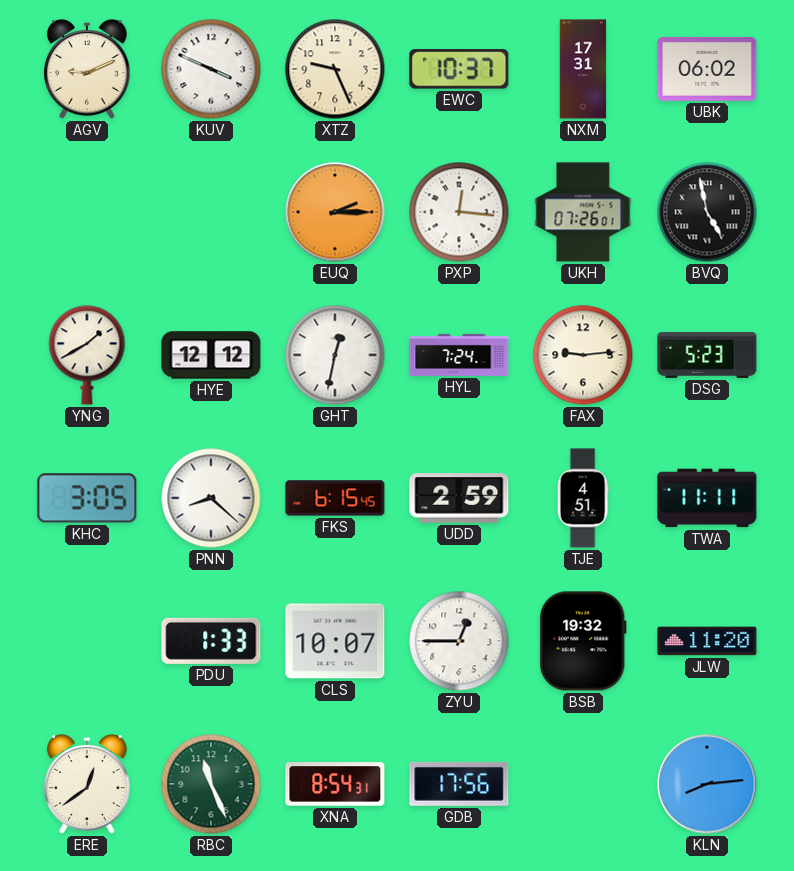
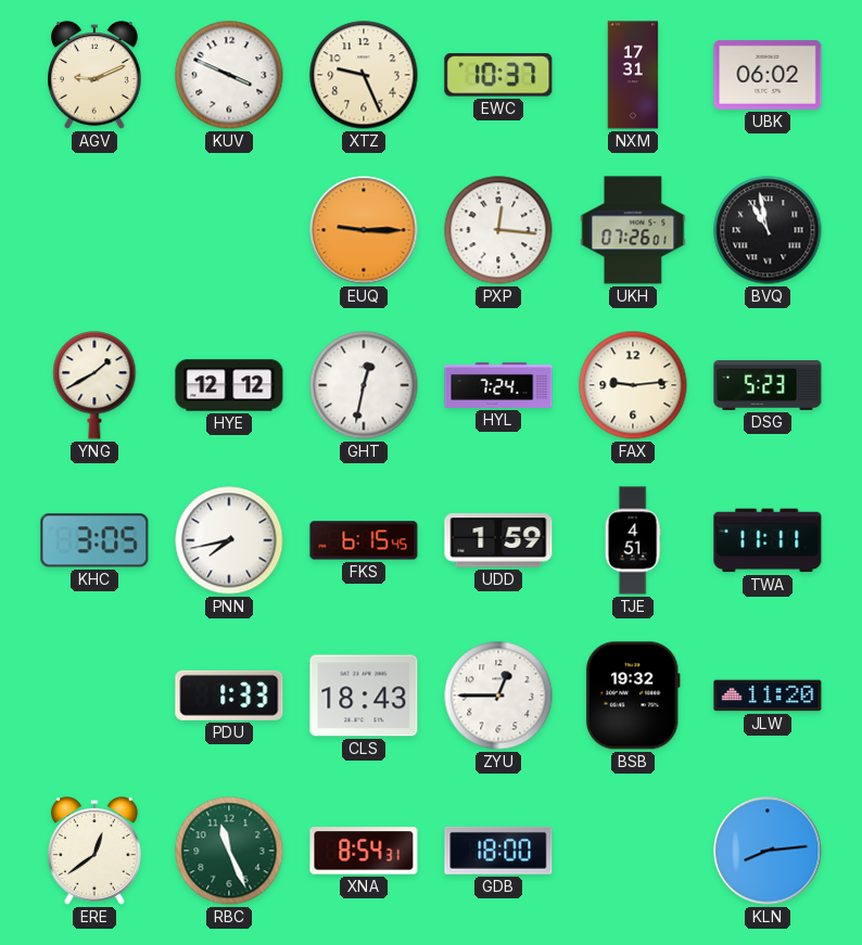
EUQ: 2:15 -> 9:15
BVQ: 4:58 -> 10:58
PNN: 8:22 -> 7:43
UDD: 2:59 -> 1:59
CLS: 10:07 -> 18:43
GDB: 17:56 -> 18:00
